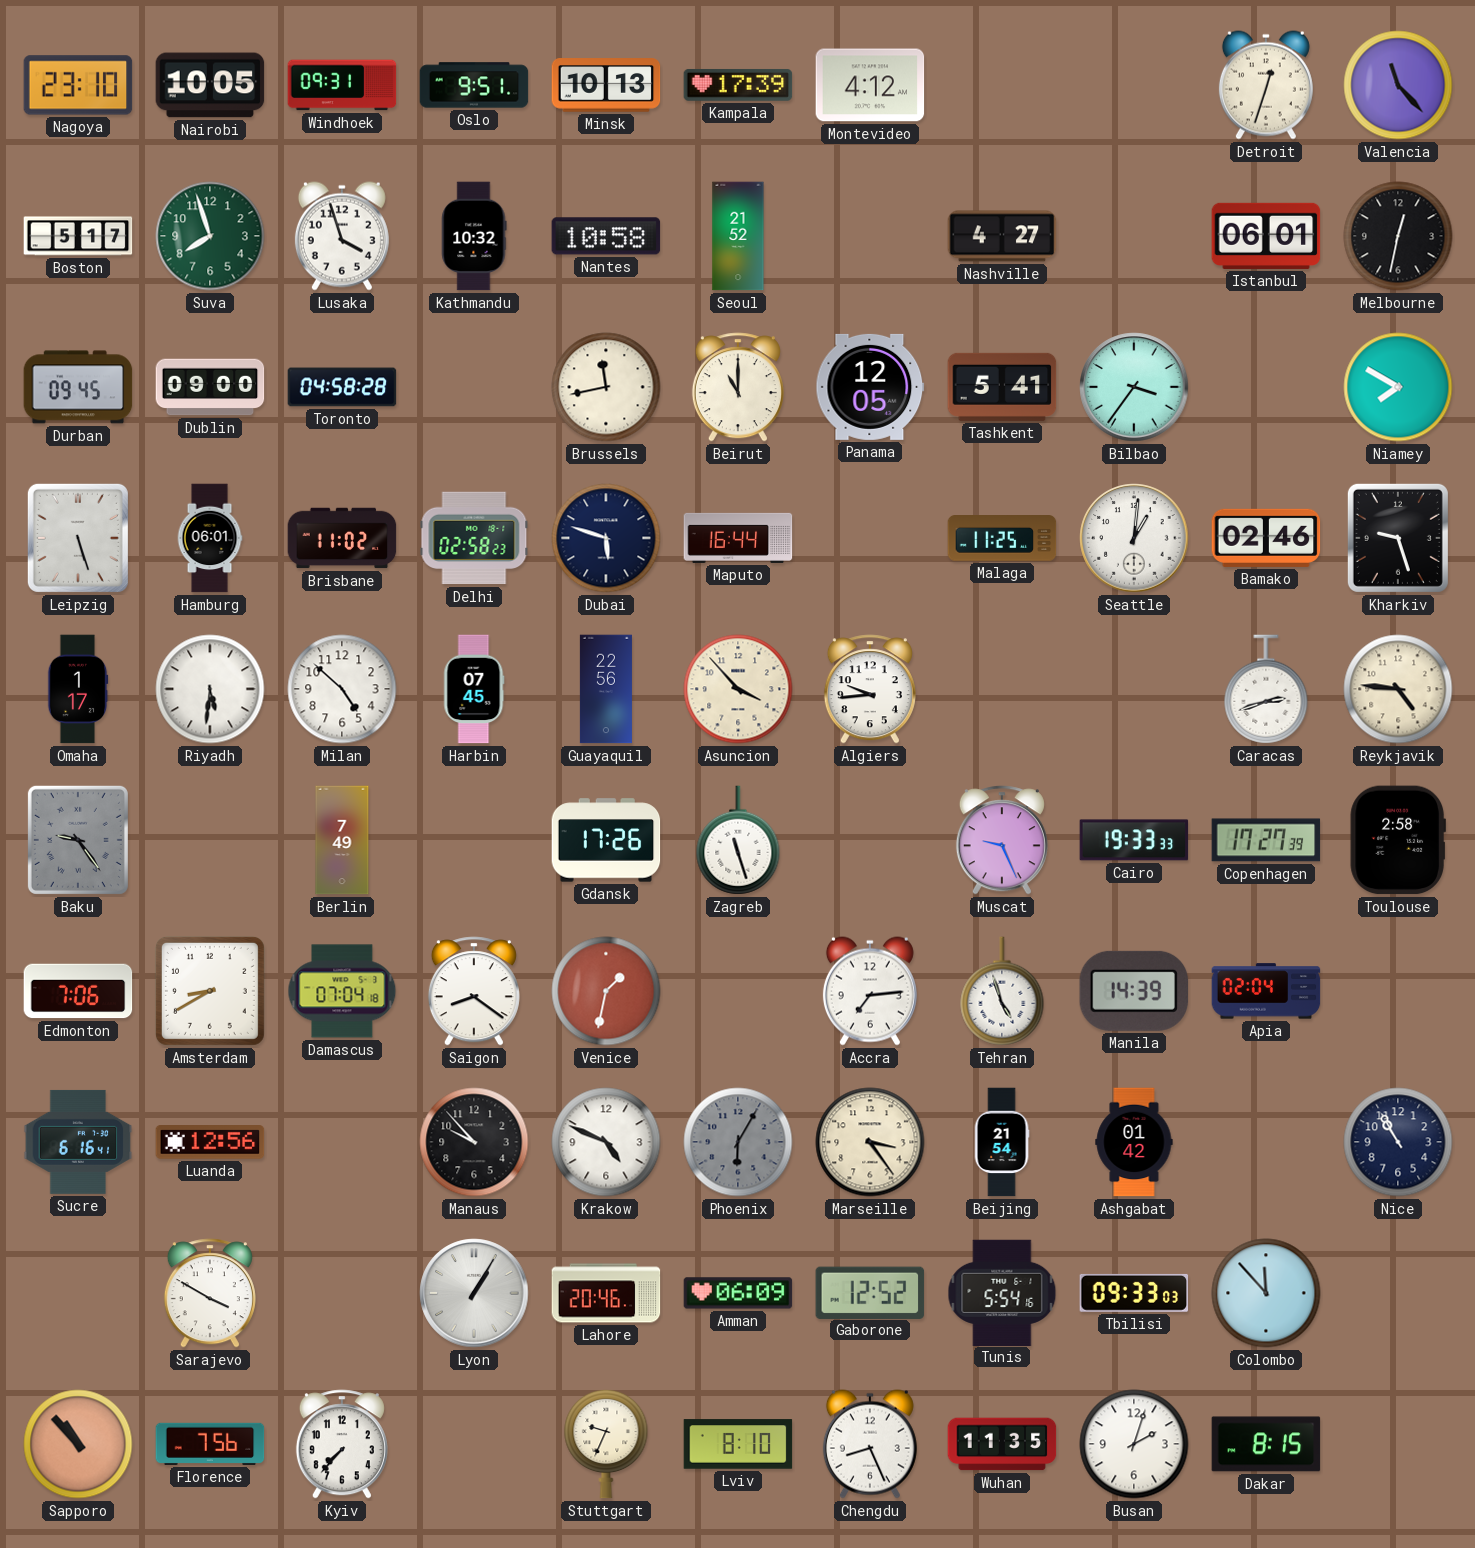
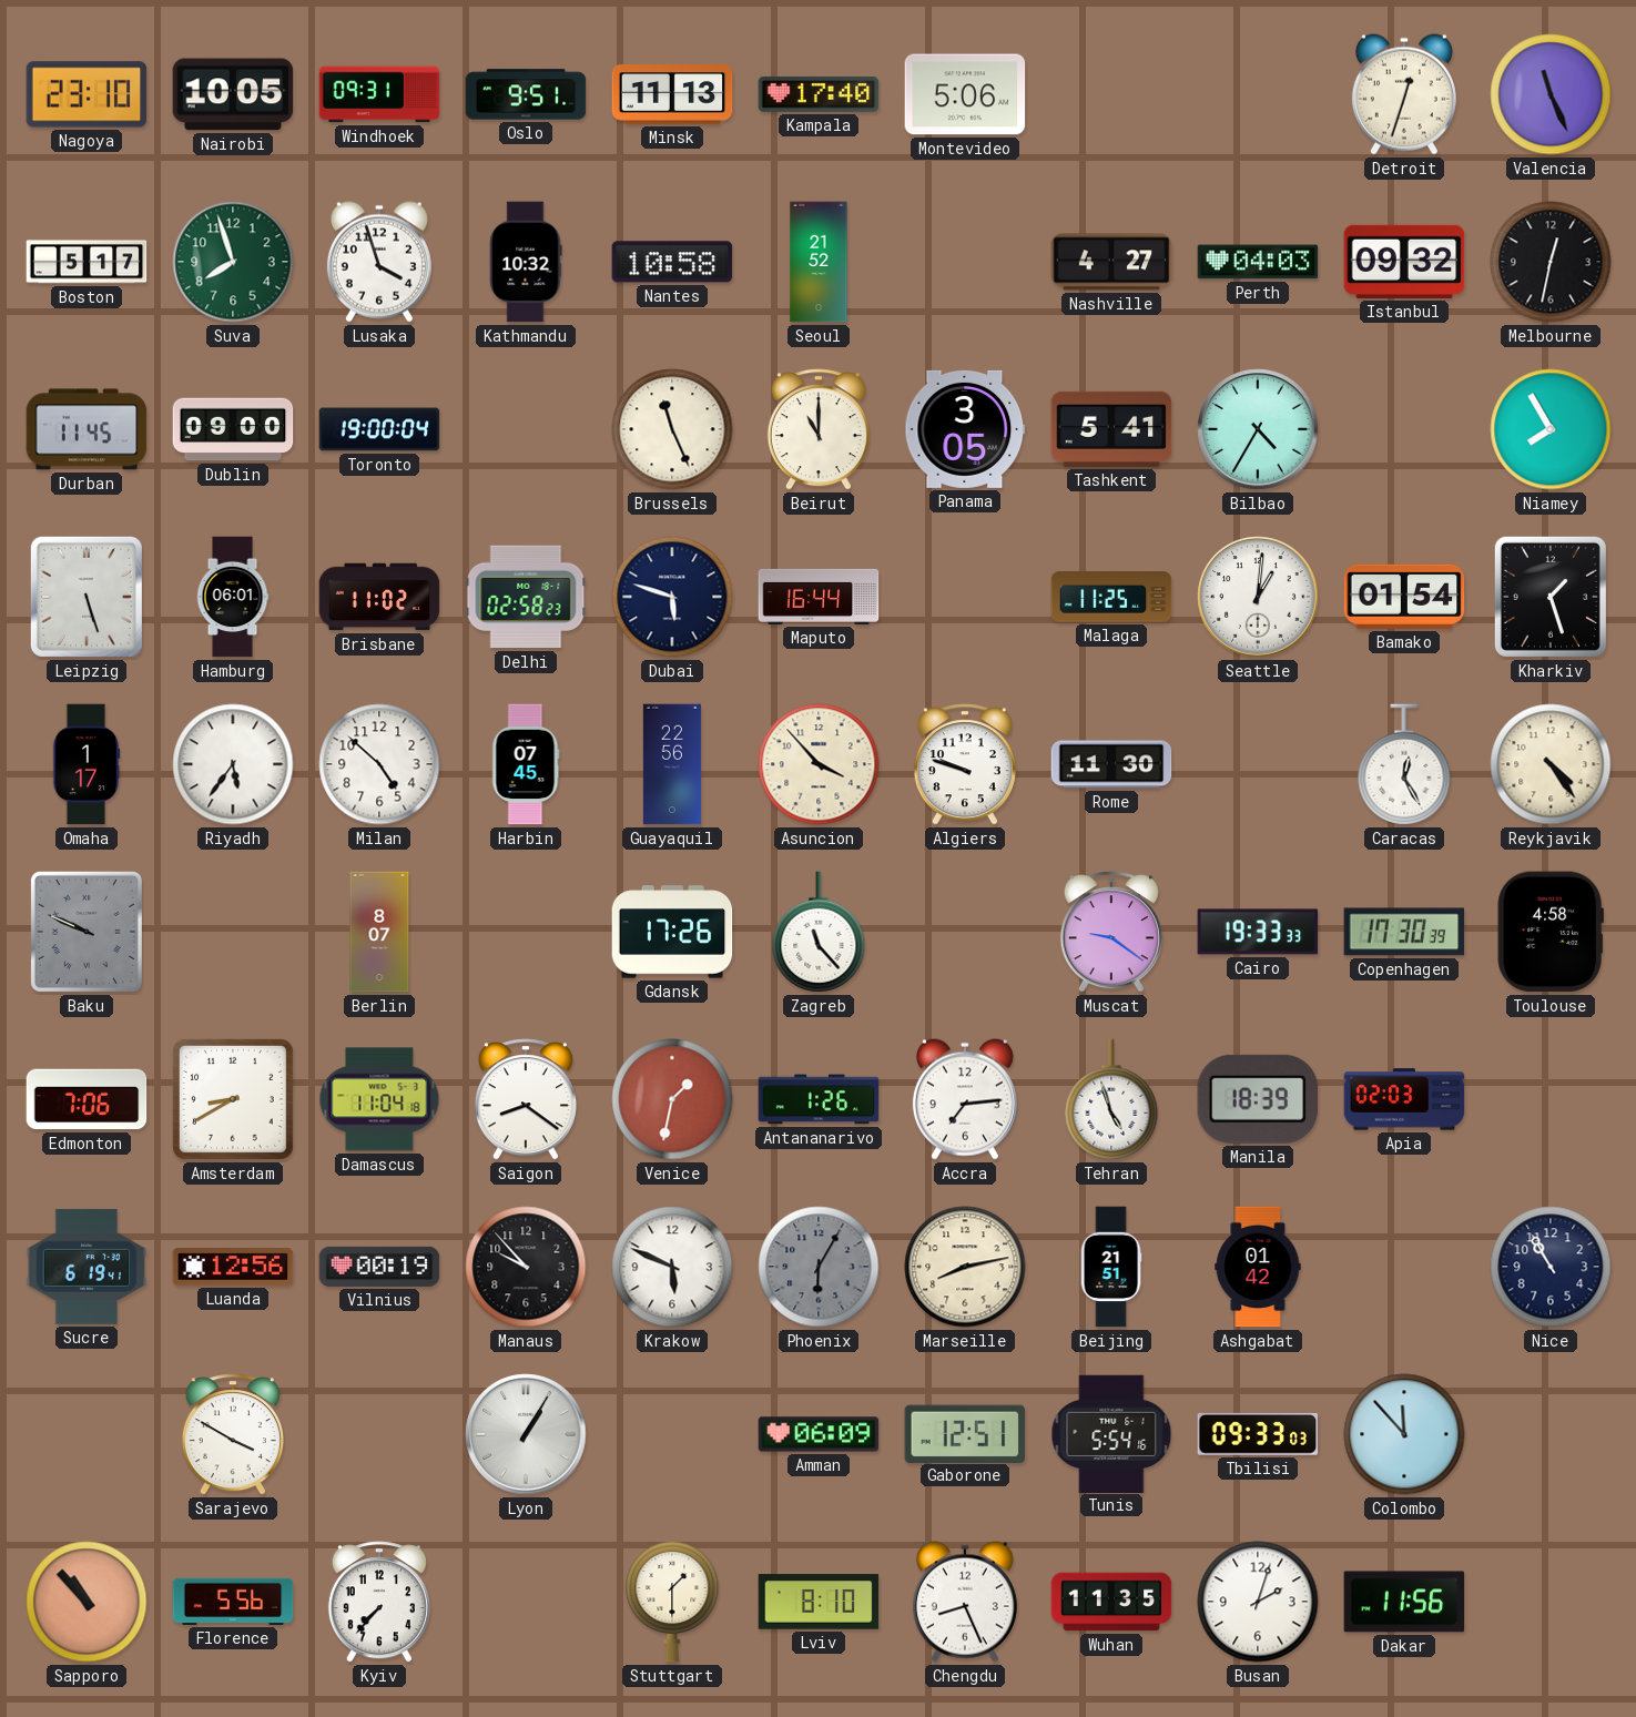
Minsk: 10:13 -> 11:13
Kampala: 17:39 -> 17:40
Montevideo: 4:12 -> 5:06
Valencia: 11:23 -> 11:26
Perth: none -> 04:03
Istanbul: 06:01 -> 09:32
Durban: 09:45 -> 11:45
Toronto: 04:58 -> 19:00
Brussels: 11:43 -> 11:26
Panama: 12:05 -> 3:05
Bilbao: 3:36 -> 4:35
Niamey: 7:50 -> 7:55
Bamako: 02:46 -> 01:54
Kharkiv: 9:27 -> 1:27
Riyadh: 5:31 -> 5:36
Algiers: 9:44 -> 9:48
Rome: none -> 11:30
Caracas: 2:42 -> 12:25
Reykjavik: 4:46 -> 4:24
Baku: 9:24 -> 9:49
Berlin: 7:49 -> 8:07
Zagreb: 11:27 -> 11:23
Muscat: 9:26 -> 9:21
Copenhagen: 17:27 -> 17:30
Toulouse: 2:58 -> 4:58
Damascus: 07:04 -> 11:04
Antananarivo: none -> 1:26
Manila: 14:39 -> 18:39
Apia: 02:04 -> 02:03
Sucre: 6:16 -> 6:19
Vilnius: none -> 00:19
Krakow: 4:49 -> 5:49
Marseille: 3:24 -> 8:13
Beijing: 21:54 -> 21:51
Lahore: 20:46 -> none
Gaborone: 12:52 -> 12:51
Florence: 7:56 -> 5:56
Stuttgart: 9:34 -> 1:30
Dakar: 8:15 -> 11:56
